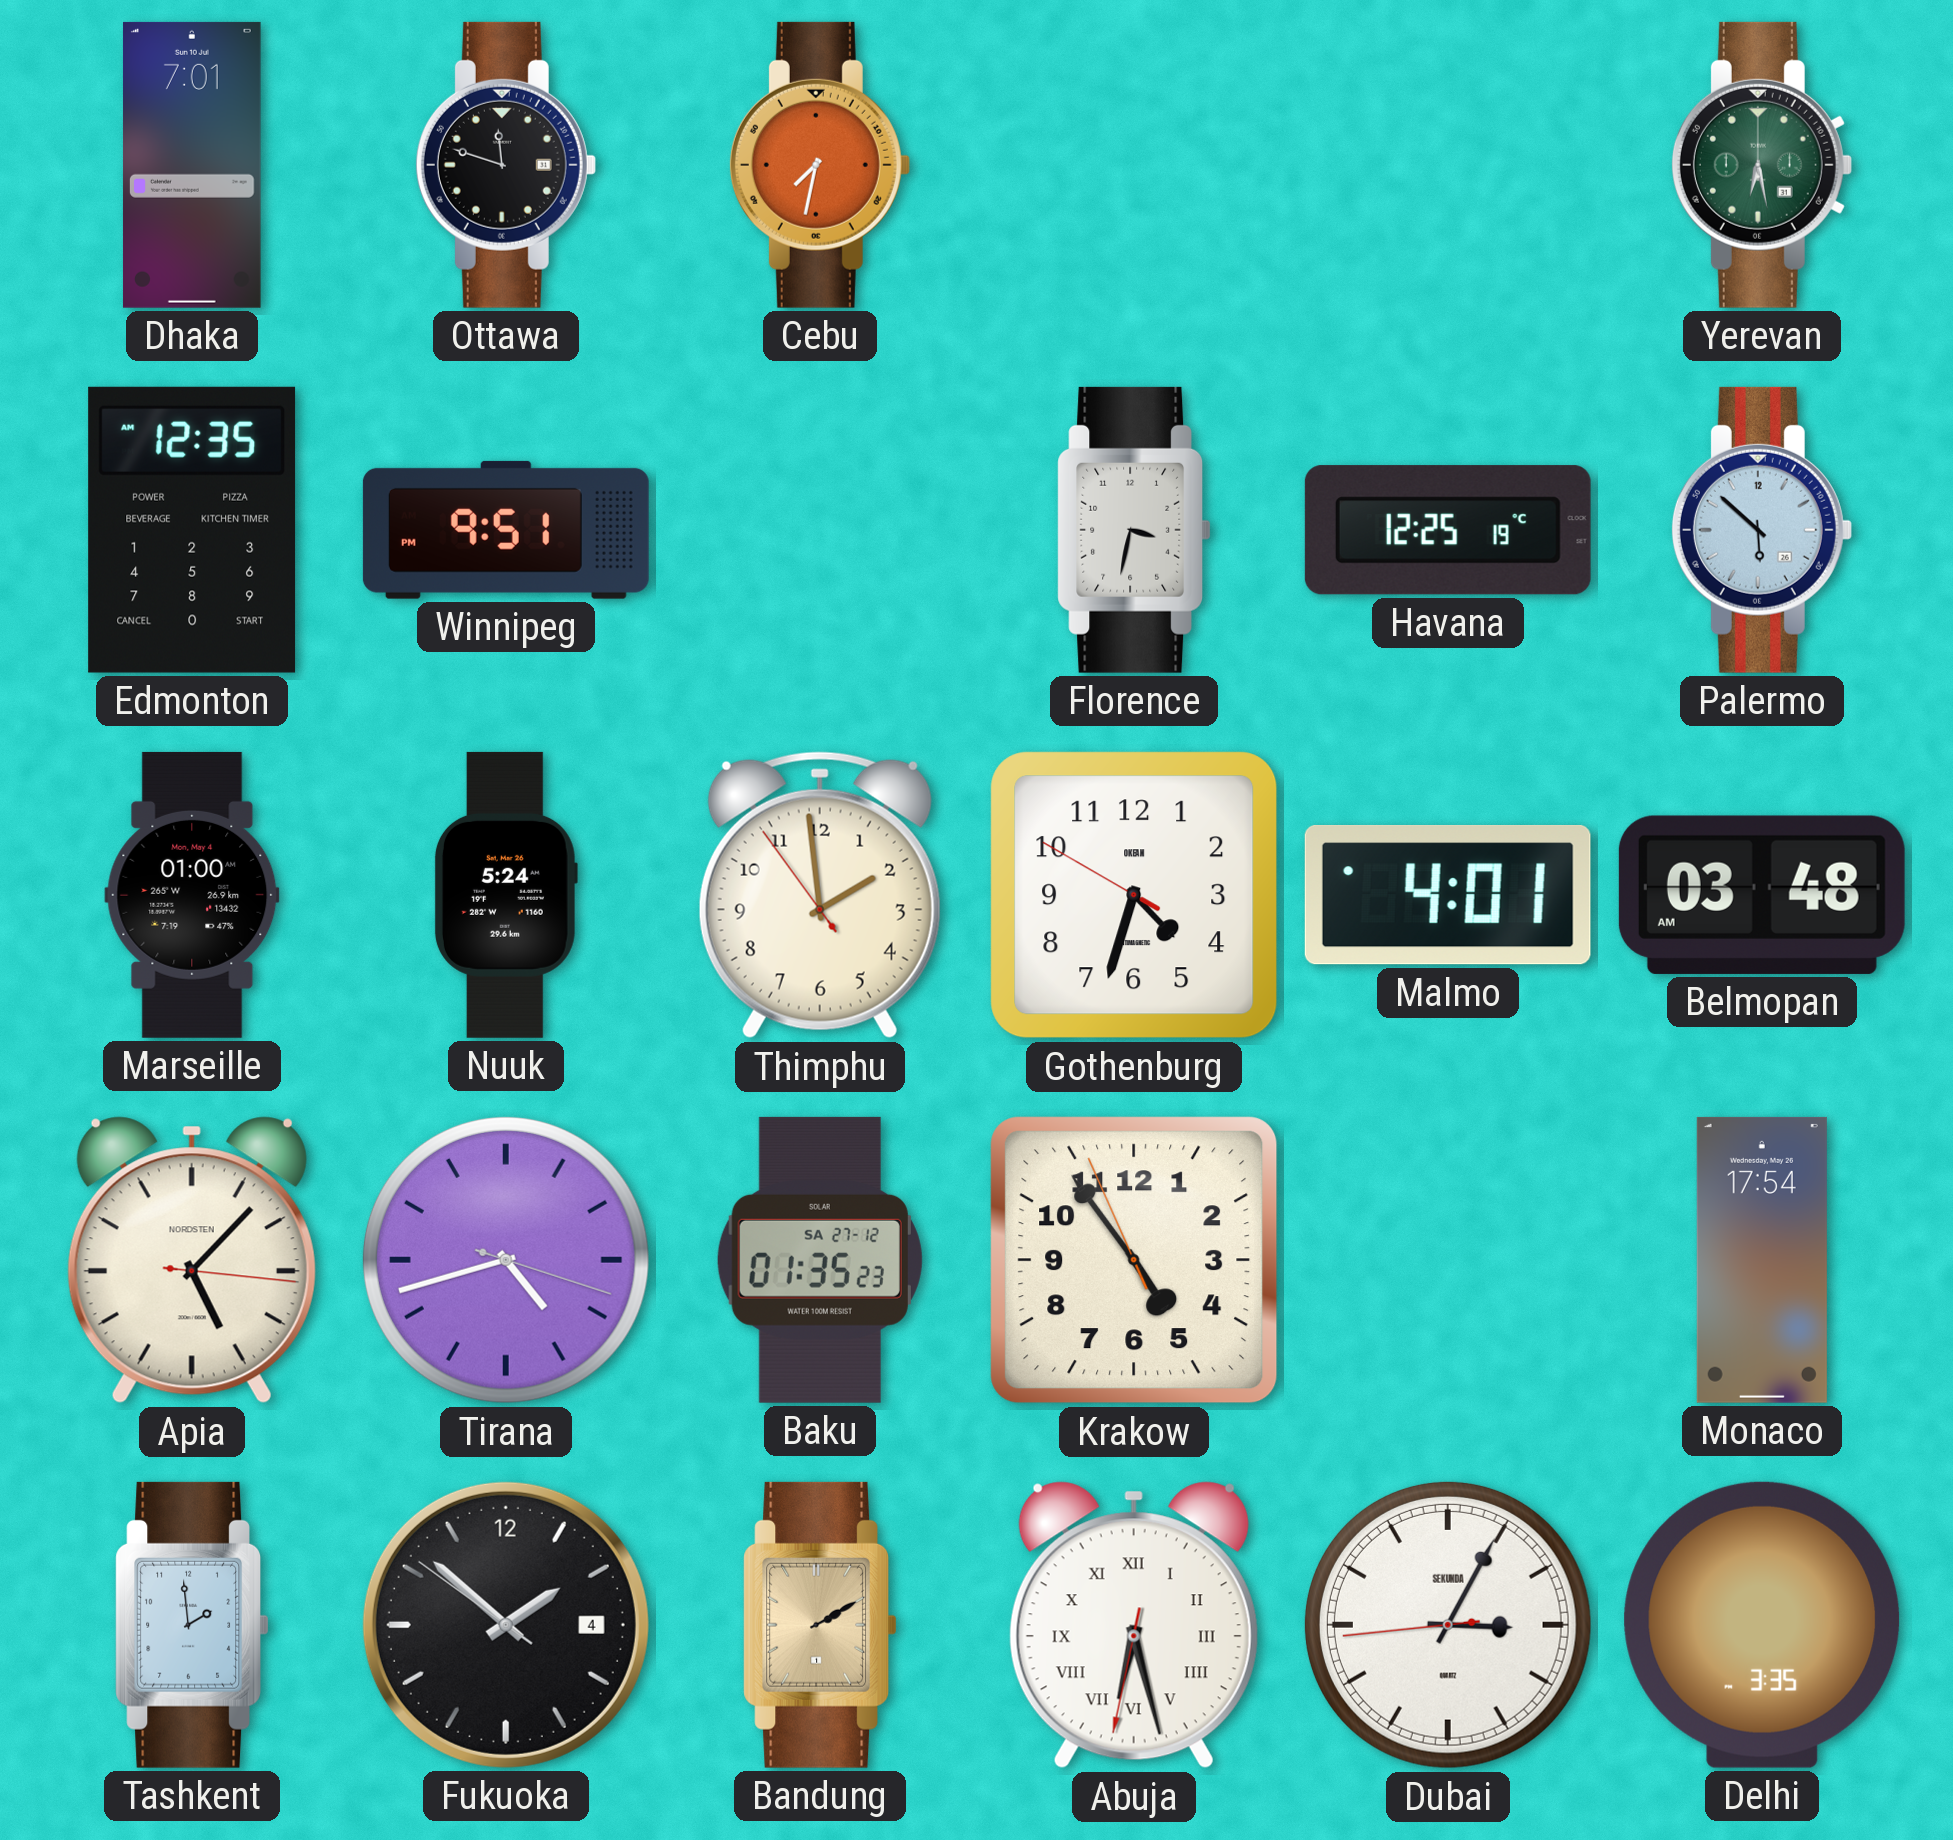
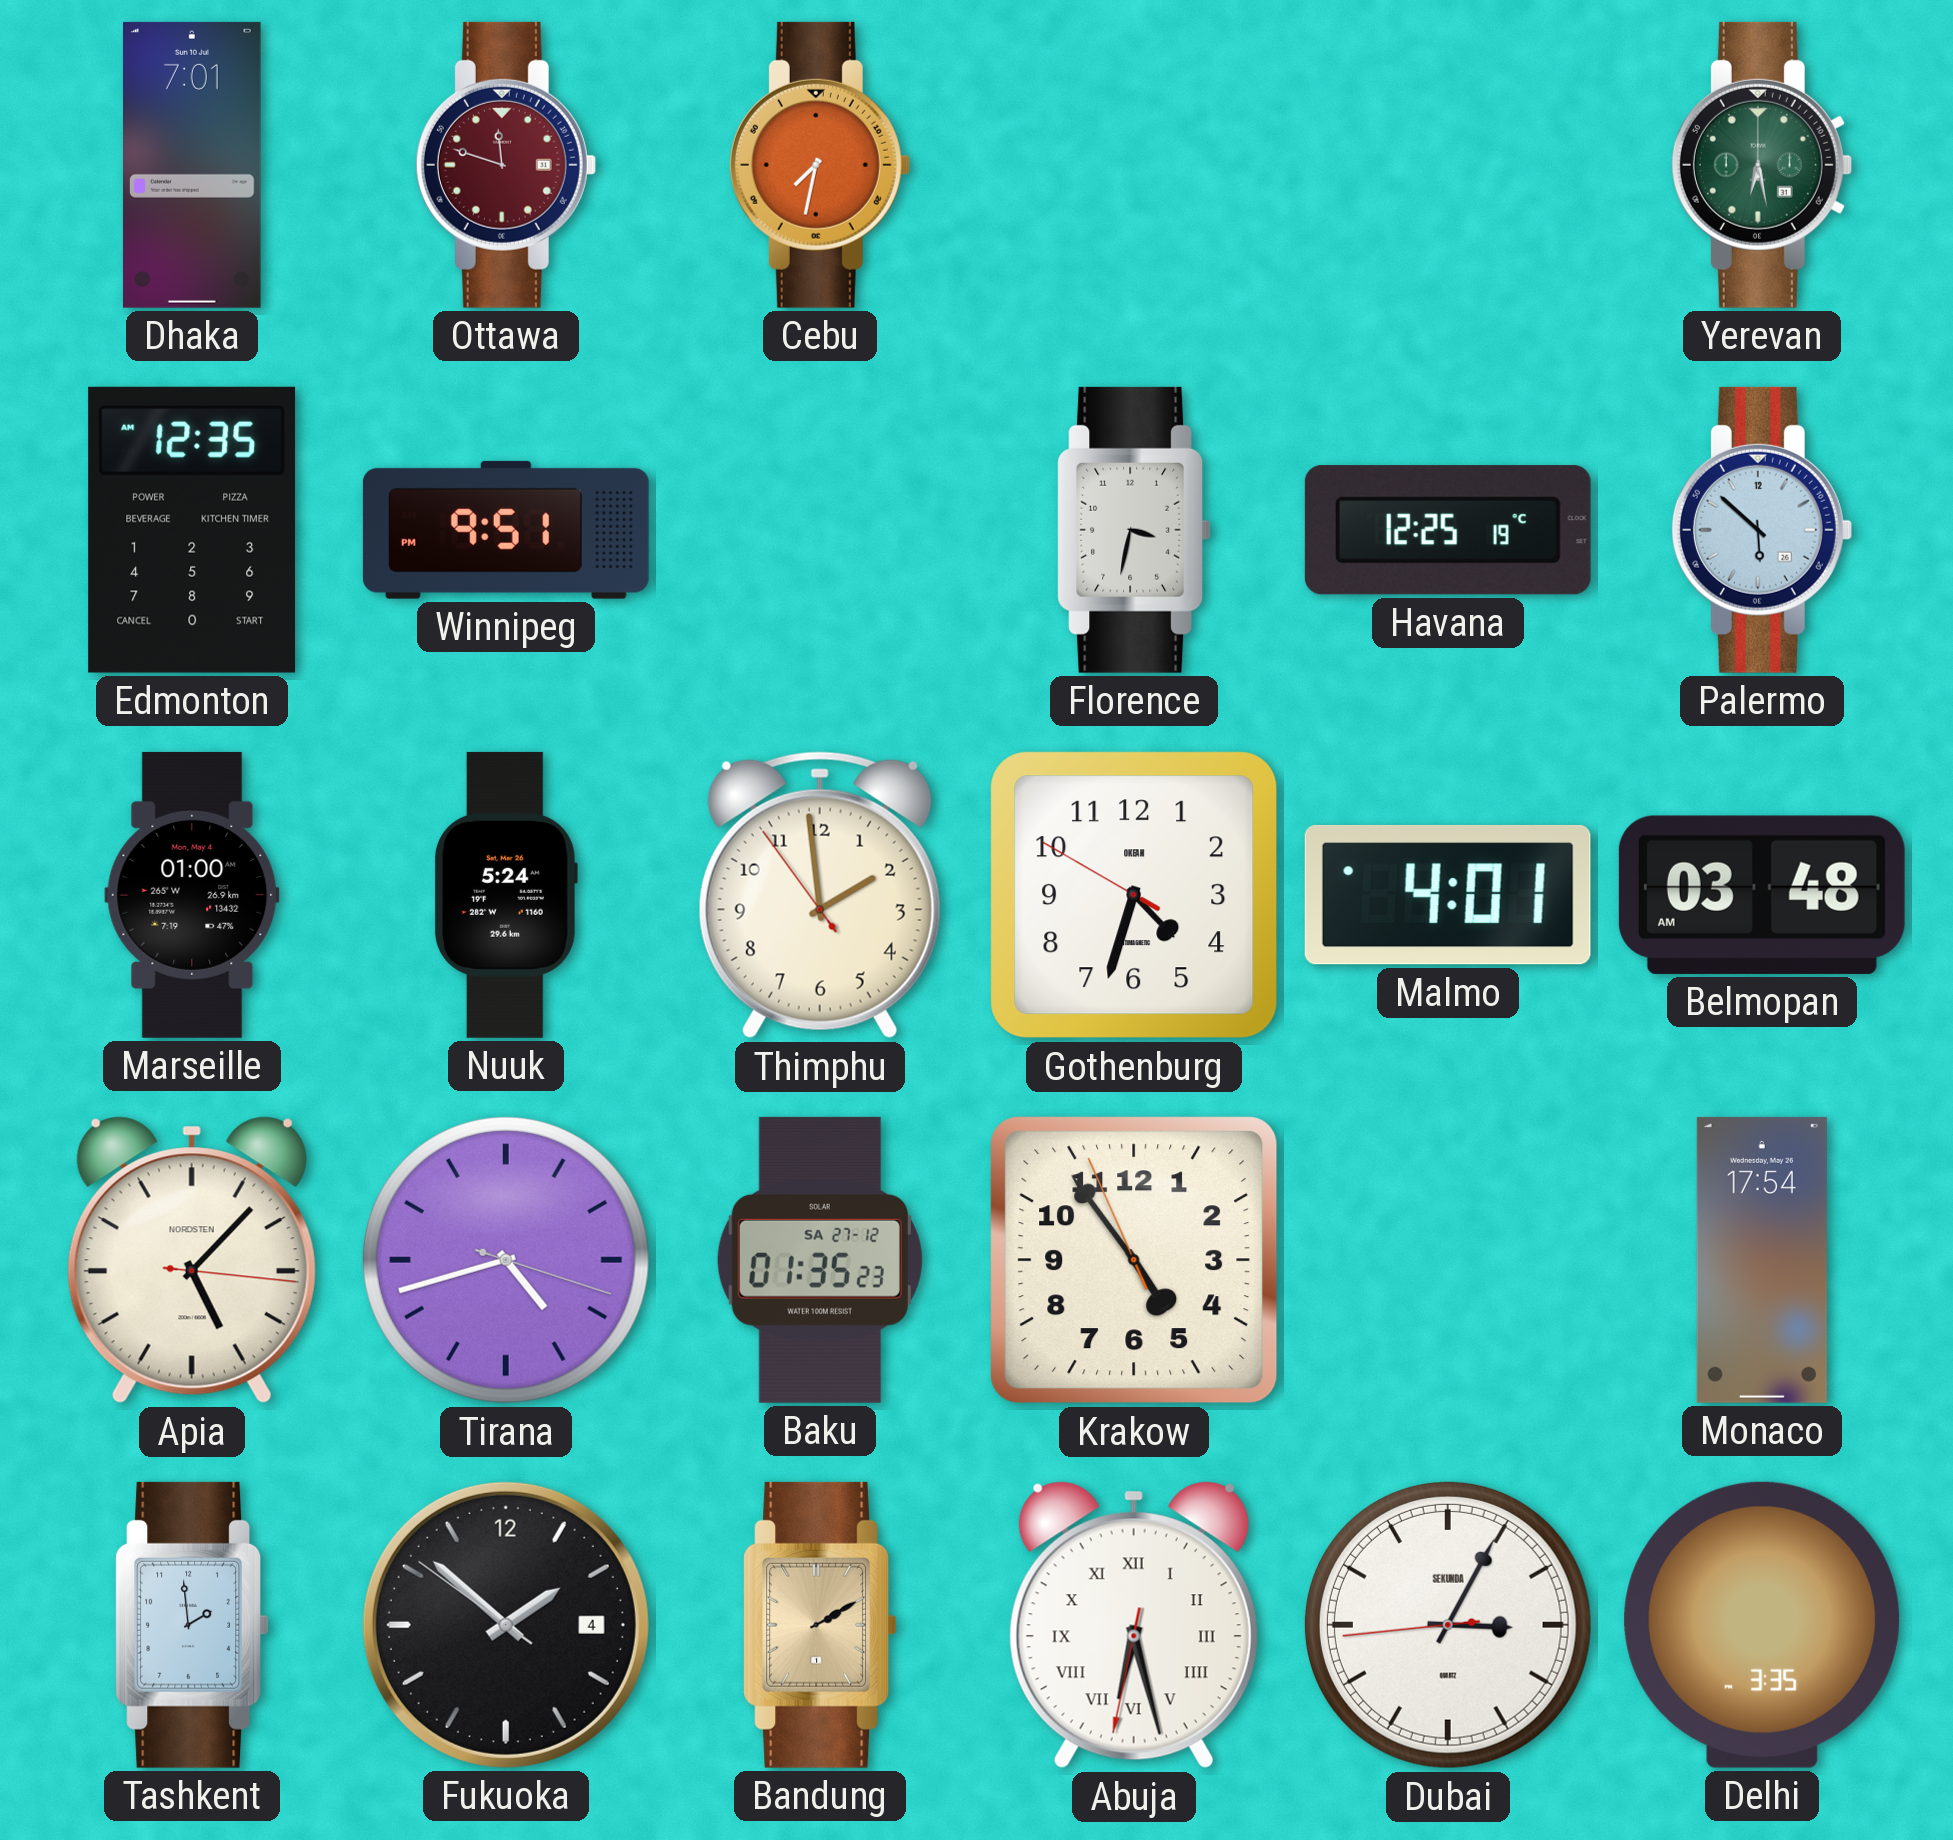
Ottawa dial: black -> burgundy
